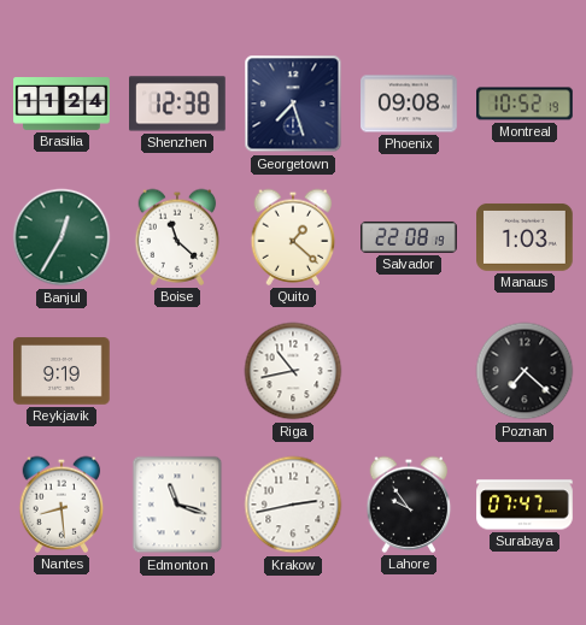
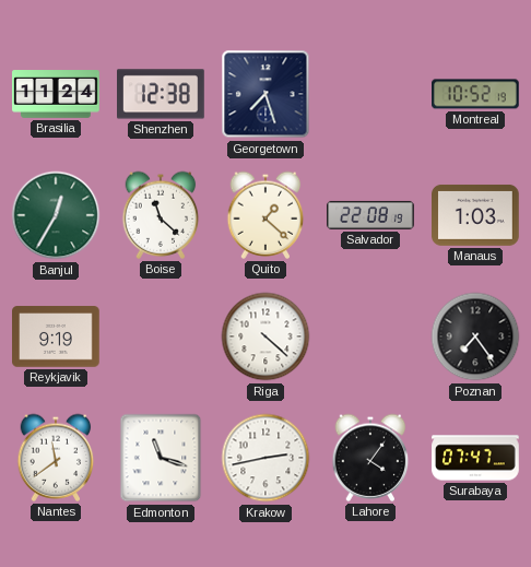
Phoenix: 09:08 -> none
Riga: 10:43 -> 4:22
Poznan: 7:22 -> 7:24
Nantes: 8:29 -> 11:39
Lahore: 9:54 -> 4:06
